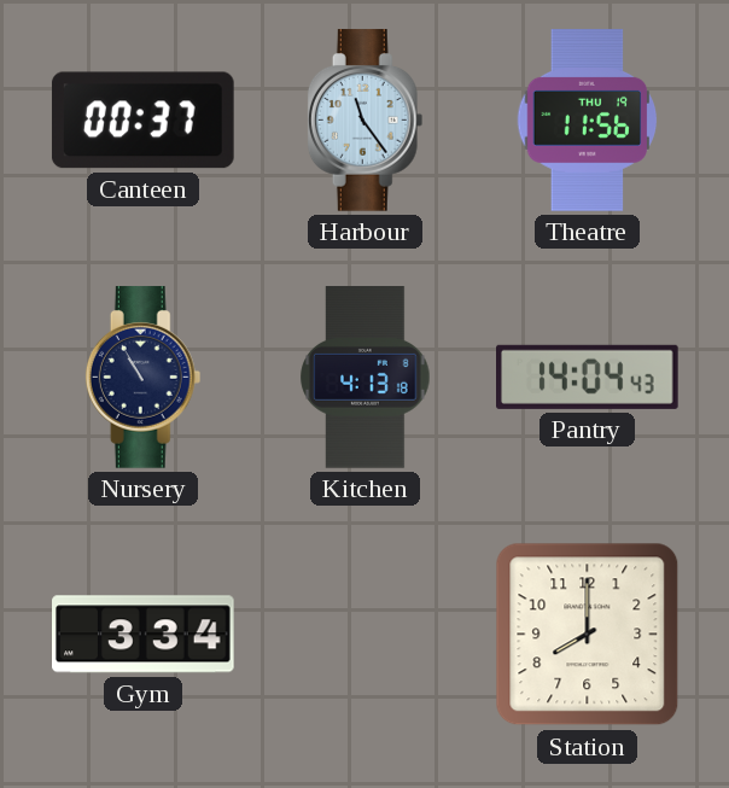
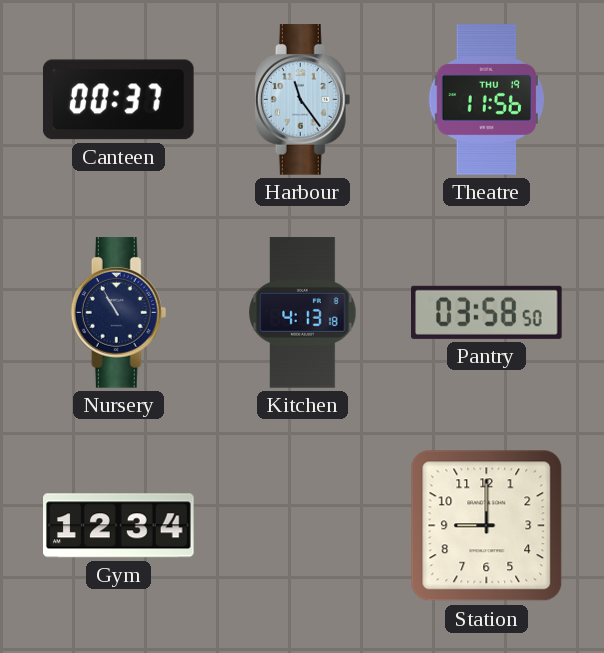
Pantry: 14:04 -> 03:58
Gym: 3:34 -> 12:34
Station: 8:00 -> 9:00
